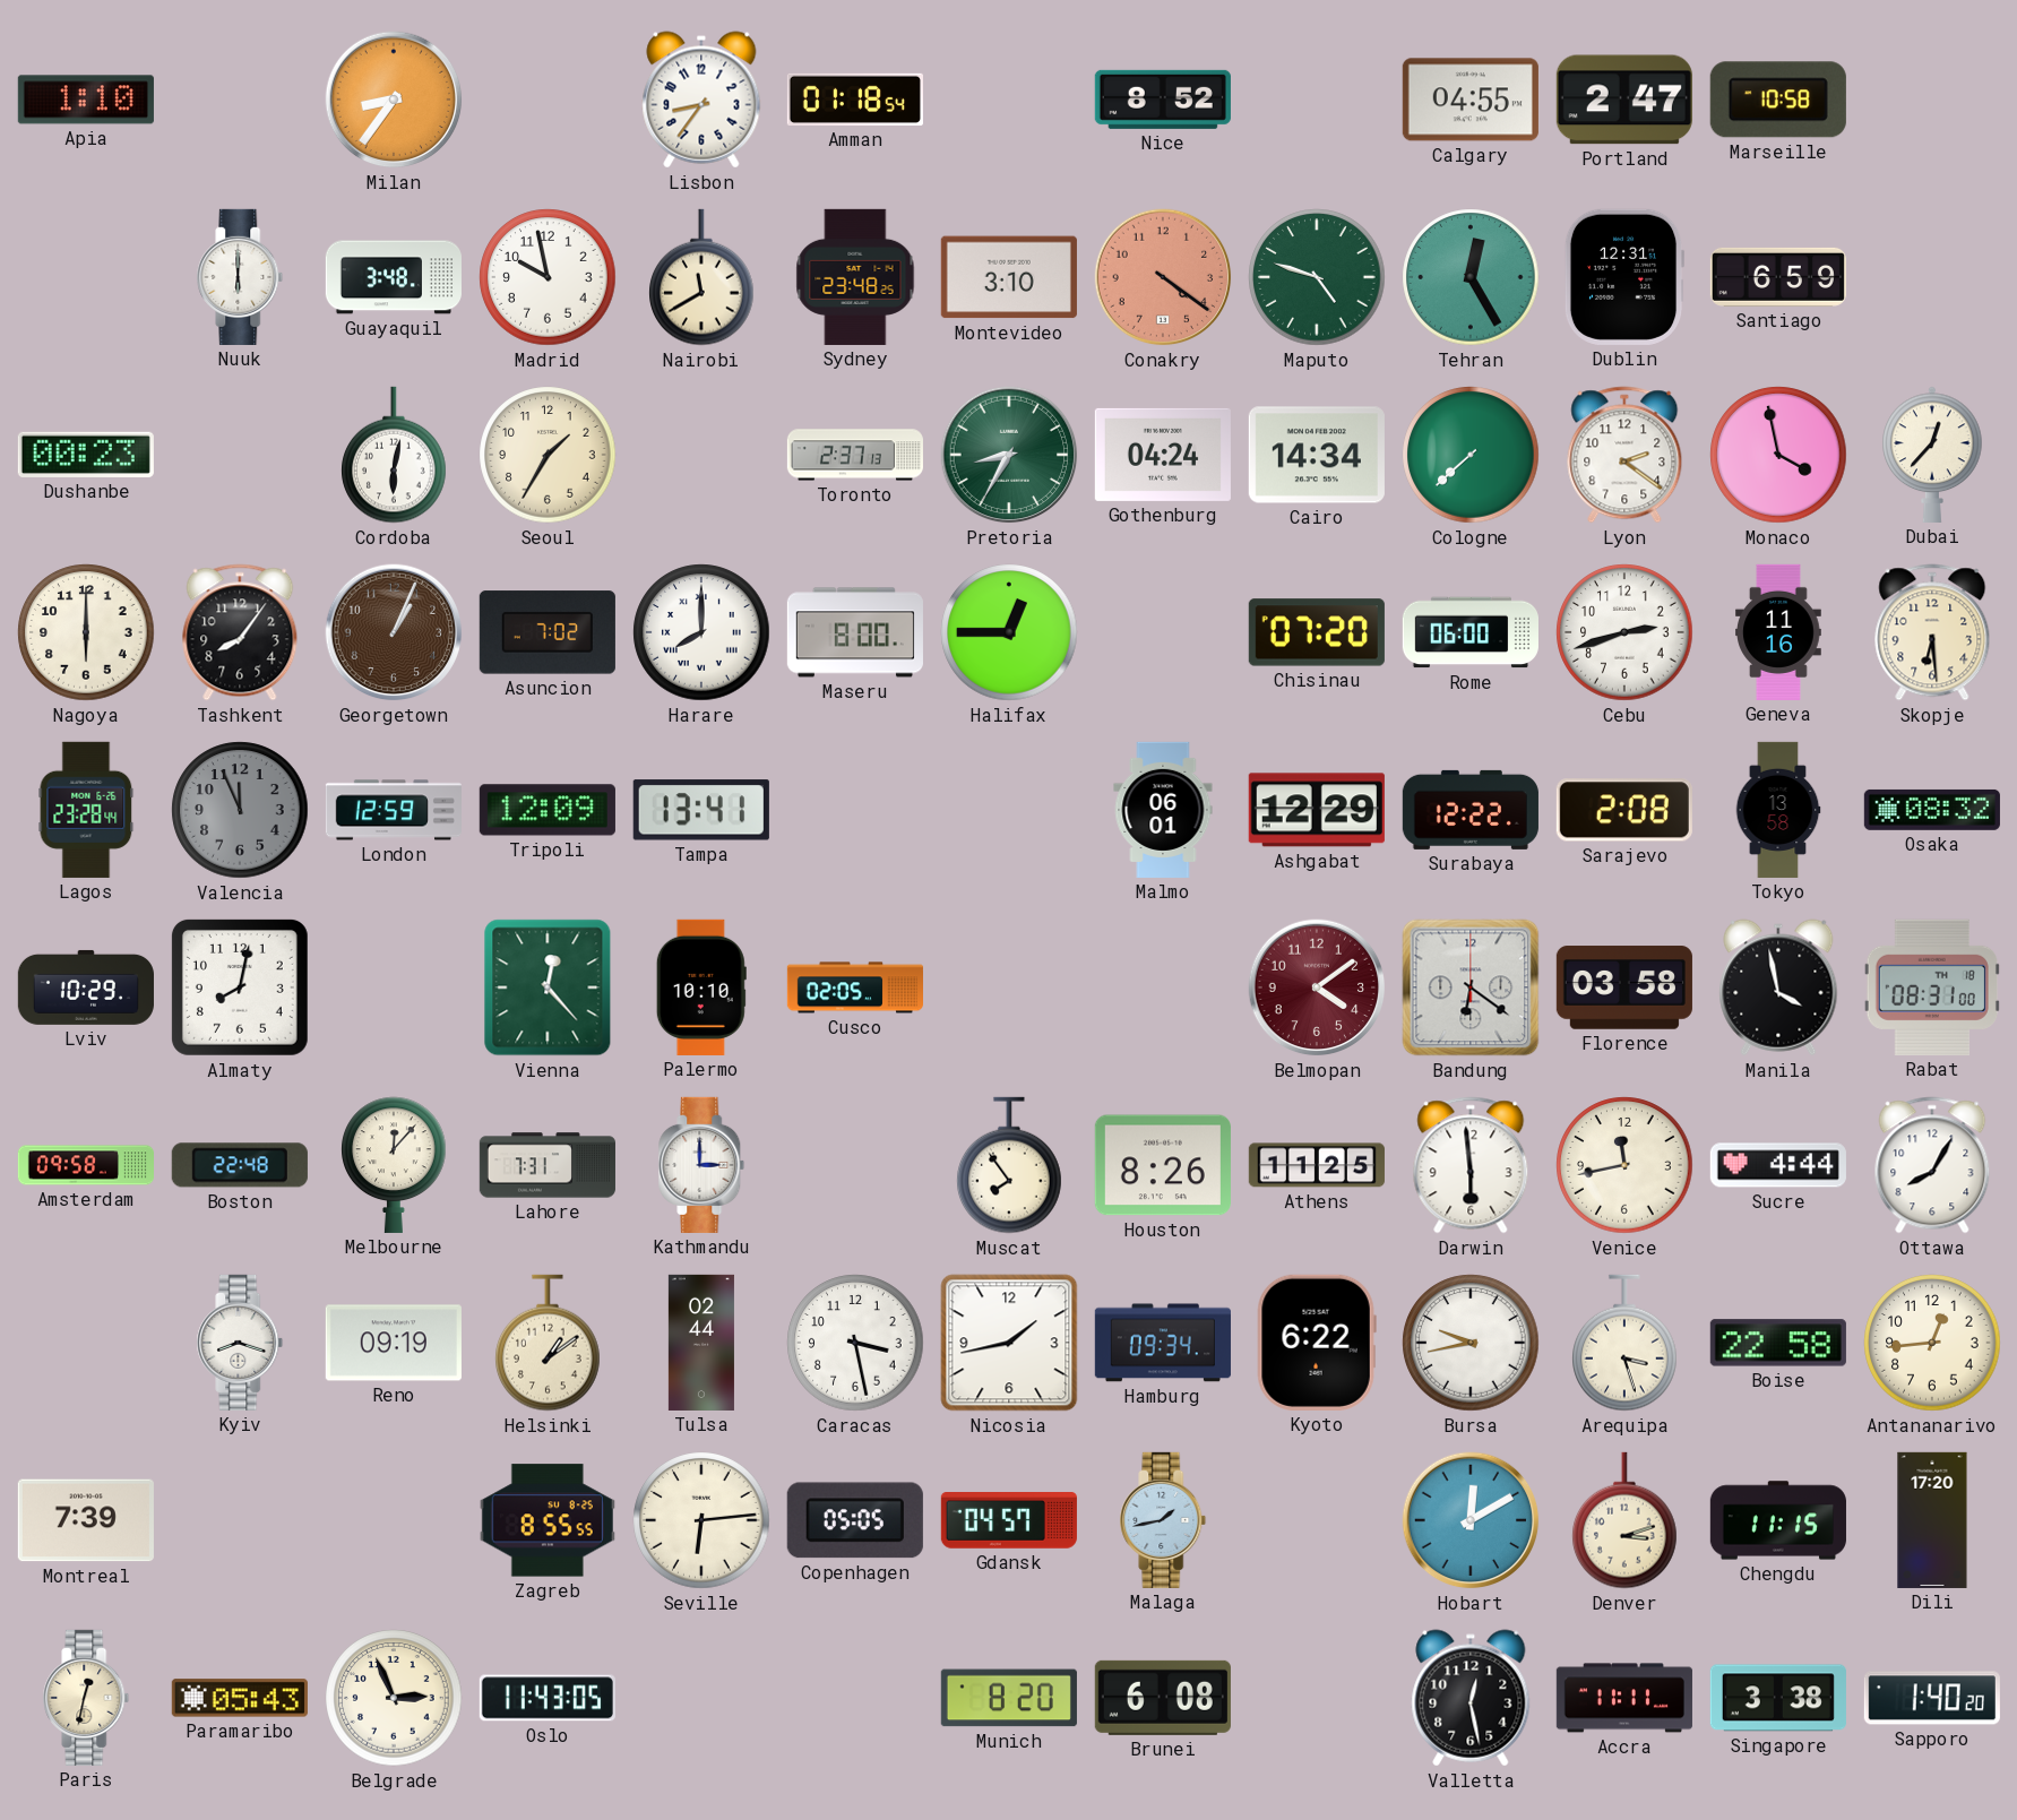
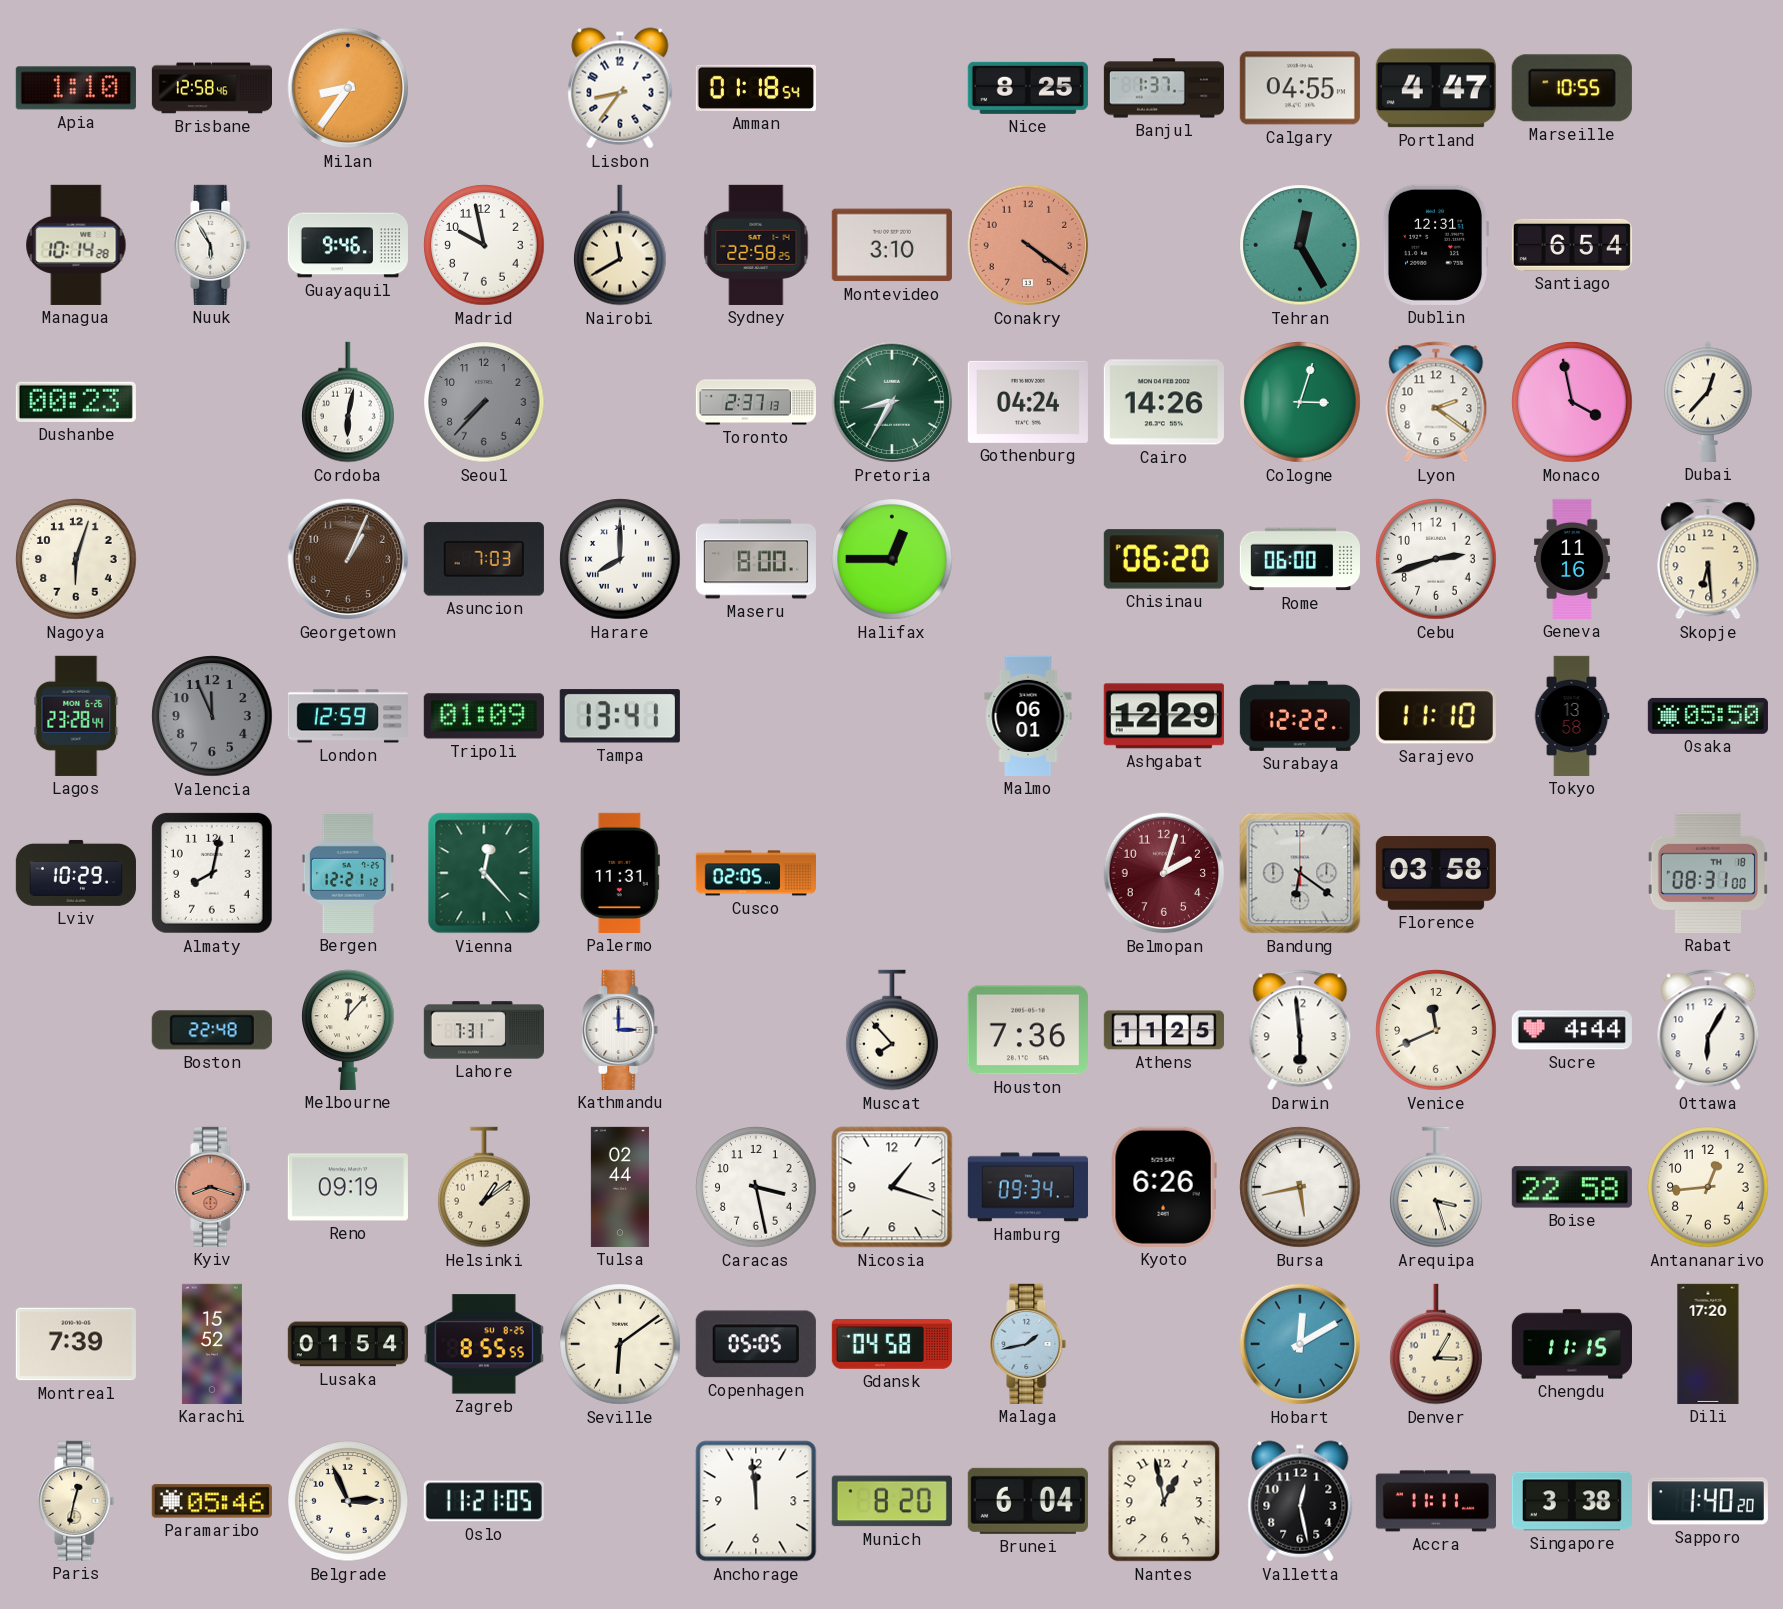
Brisbane: none -> 12:58
Nice: 8:52 -> 8:25
Banjul: none -> 1:37
Portland: 2:47 -> 4:47
Marseille: 10:58 -> 10:55
Managua: none -> 10:14
Nuuk: 6:00 -> 5:55
Guayaquil: 3:48 -> 9:46
Sydney: 23:48 -> 22:58
Maputo: 4:48 -> none
Santiago: 6:59 -> 6:54
Seoul: 1:35 -> 7:37
Seoul dial: cream -> grey
Cairo: 14:34 -> 14:26
Cologne: 7:38 -> 3:03
Nagoya: 6:00 -> 6:03
Tashkent: 8:06 -> none
Asuncion: 7:02 -> 7:03
Chisinau: 07:20 -> 06:20
Tripoli: 12:09 -> 01:09
Sarajevo: 2:08 -> 11:10
Osaka: 08:32 -> 05:50
Bergen: none -> 12:21
Palermo: 10:10 -> 11:31
Belmopan: 4:09 -> 2:03
Manila: 3:58 -> none
Amsterdam: 09:58 -> none
Muscat: 7:54 -> 7:53
Houston: 8:26 -> 7:36
Venice: 11:43 -> 11:41
Ottawa: 8:05 -> 6:05
Kyiv dial: white -> salmon
Nicosia: 1:43 -> 1:18
Kyoto: 6:22 -> 6:26
Bursa: 9:43 -> 5:43
Karachi: none -> 15:52
Lusaka: none -> 01:54
Seville: 6:14 -> 6:09
Gdansk: 04:57 -> 04:58
Denver: 3:12 -> 3:05
Paramaribo: 05:43 -> 05:46
Oslo: 11:43 -> 11:21
Anchorage: none -> 11:59
Brunei: 6:08 -> 6:04
Nantes: none -> 12:58
